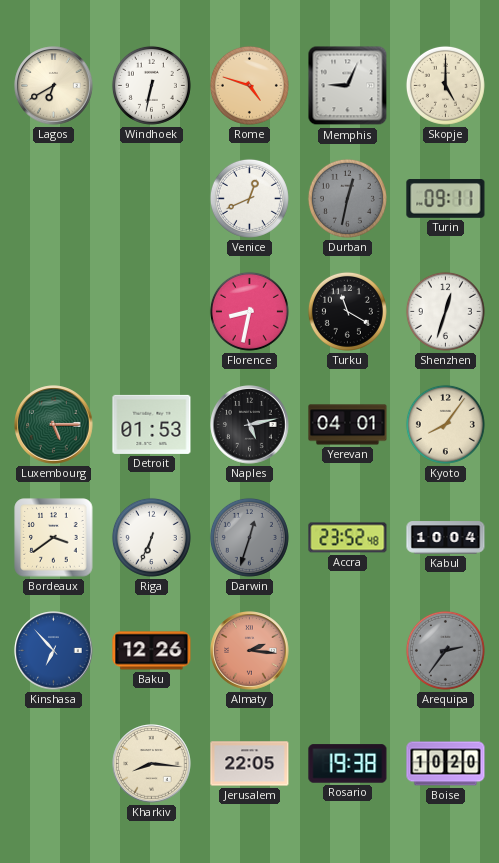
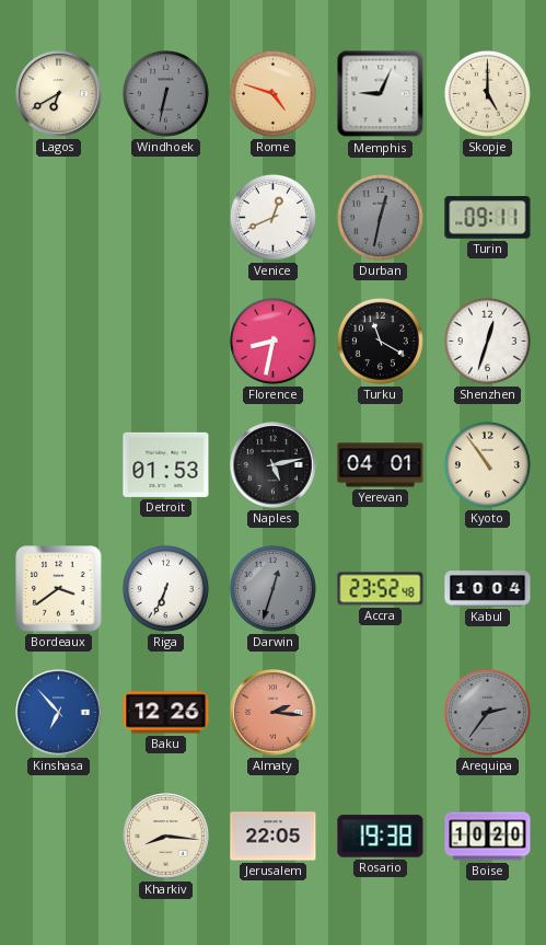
Windhoek dial: white -> grey
Luxembourg: 5:15 -> none
Kyoto: 8:06 -> 10:54
